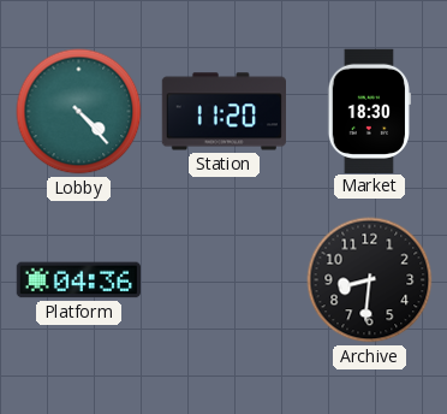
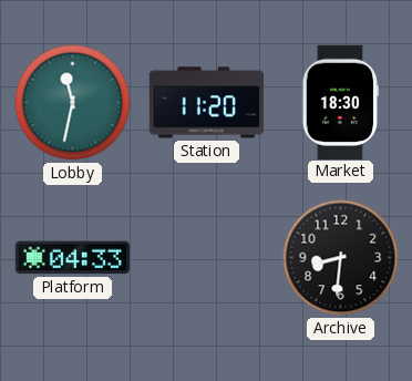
Lobby: 4:23 -> 11:32
Platform: 04:36 -> 04:33
